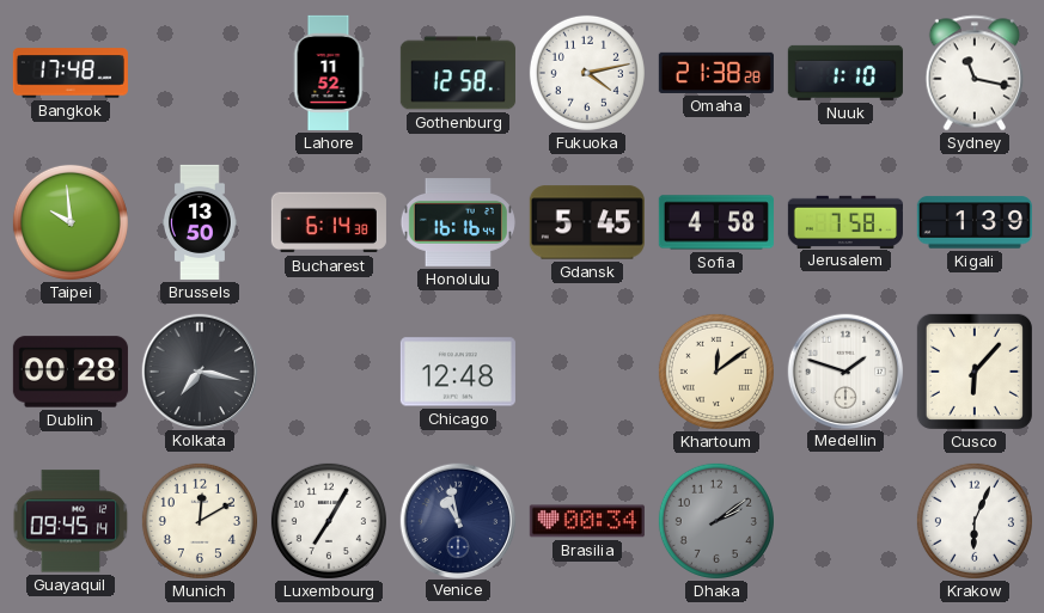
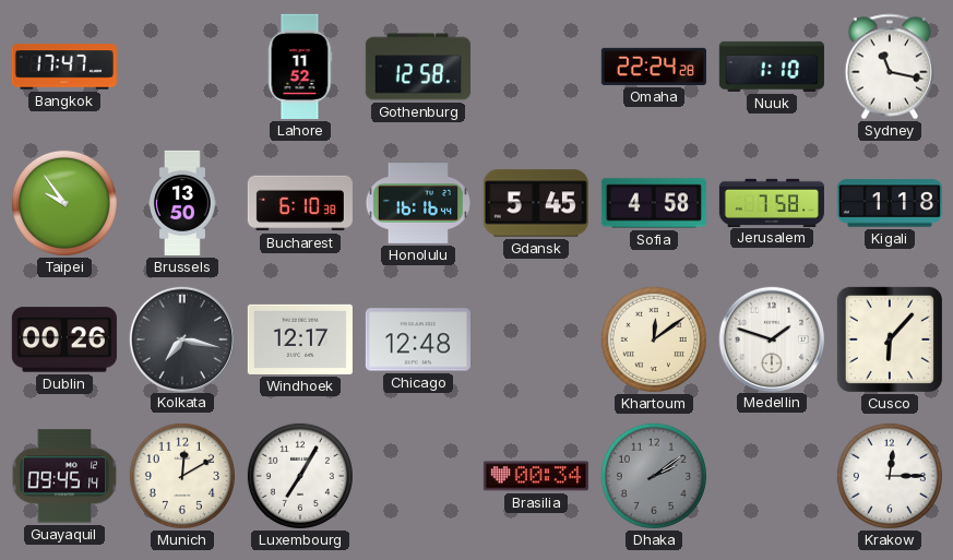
Bangkok: 17:48 -> 17:47
Fukuoka: 4:13 -> none
Omaha: 21:38 -> 22:24
Taipei: 9:59 -> 9:54
Bucharest: 6:14 -> 6:10
Kigali: 1:39 -> 1:18
Dublin: 00:28 -> 00:26
Windhoek: none -> 12:17
Venice: 10:58 -> none
Krakow: 6:04 -> 12:15
